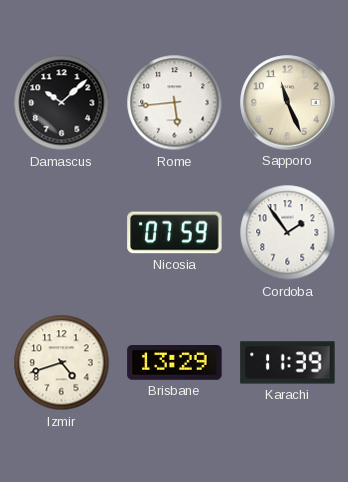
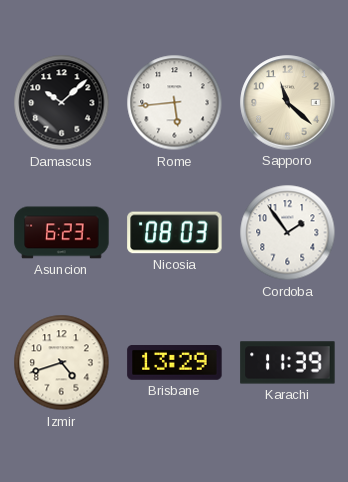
Sapporo: 11:26 -> 11:22
Asuncion: none -> 6:23
Nicosia: 07:59 -> 08:03
